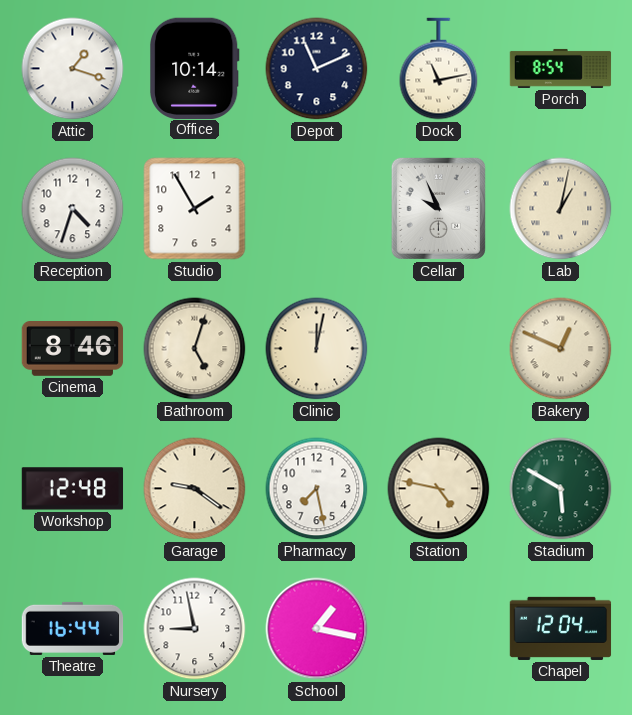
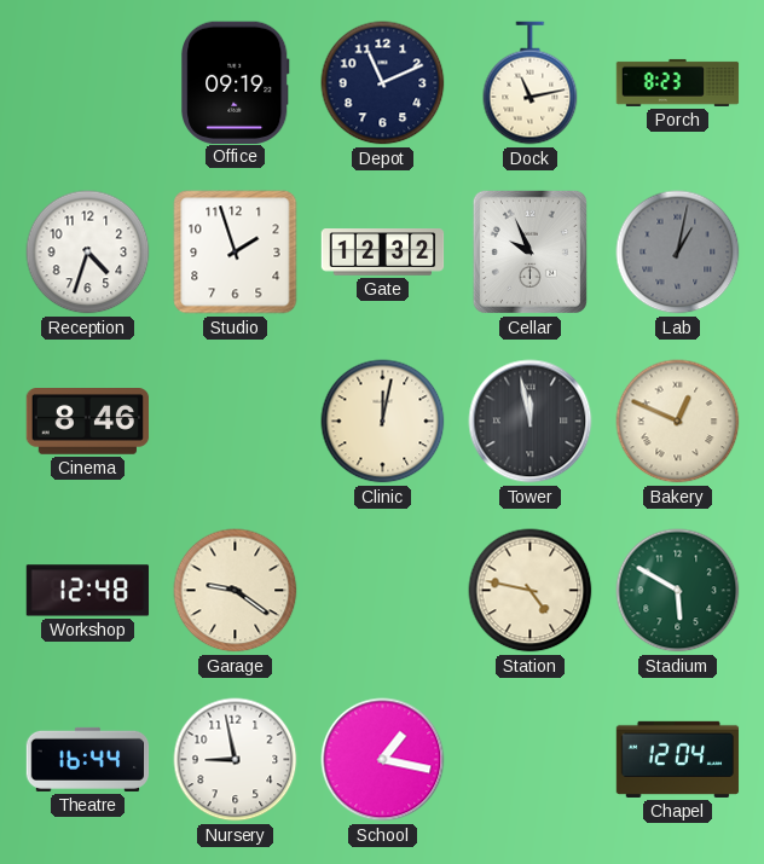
Attic: 1:18 -> none
Office: 10:14 -> 09:19
Porch: 8:54 -> 8:23
Studio: 1:55 -> 1:57
Gate: none -> 12:32
Lab dial: cream -> grey
Bathroom: 5:03 -> none
Tower: none -> 11:58
Pharmacy: 7:28 -> none
